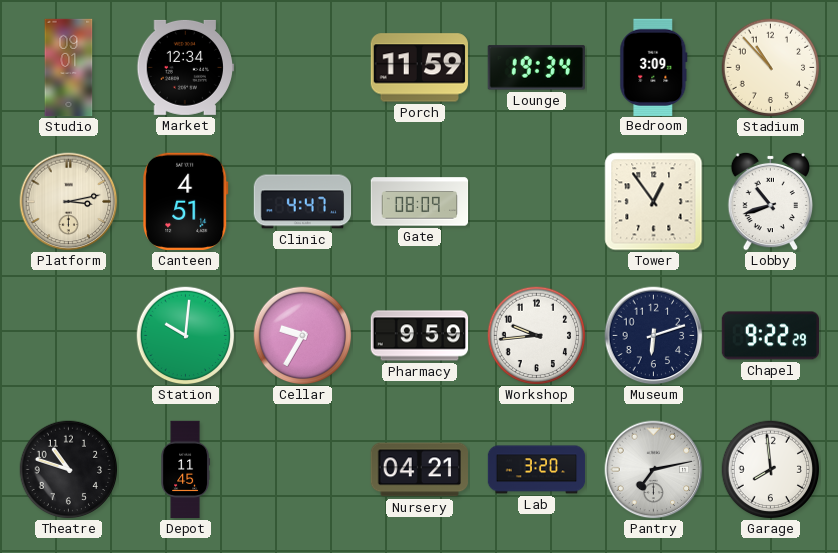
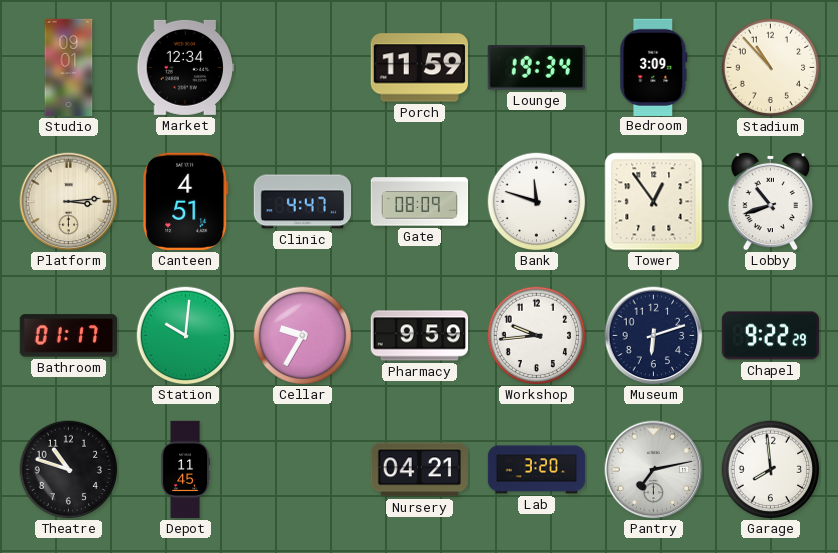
Platform: 3:13 -> 3:14
Bank: none -> 11:48
Bathroom: none -> 01:17
